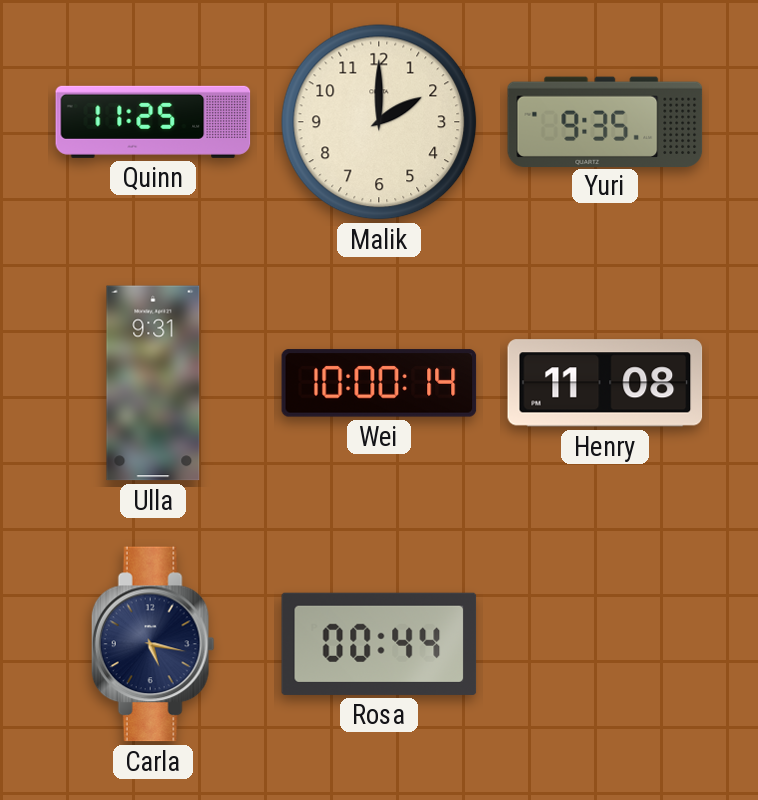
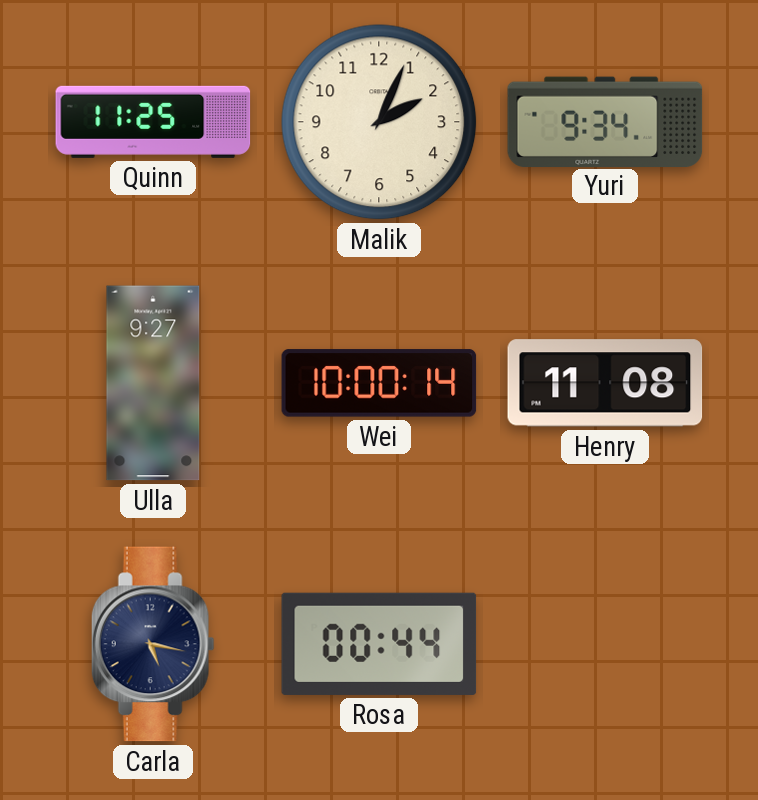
Malik: 2:00 -> 2:04
Yuri: 9:35 -> 9:34
Ulla: 9:31 -> 9:27
